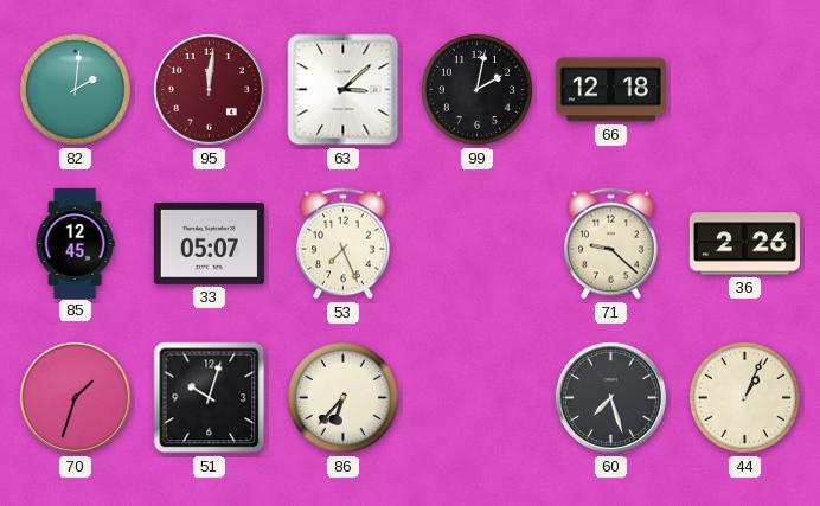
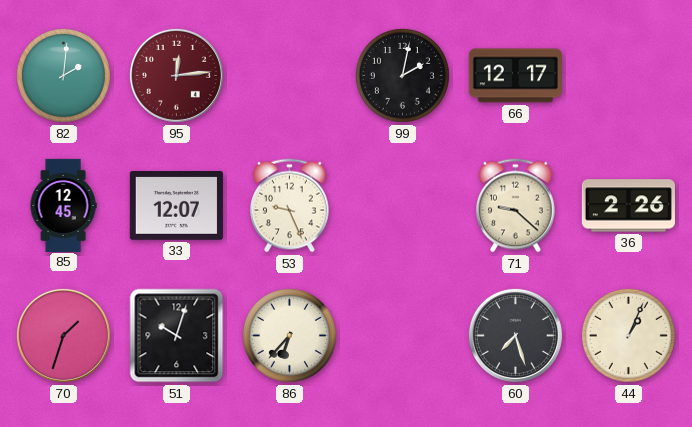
95: 12:01 -> 12:14
63: 3:08 -> none
66: 12:18 -> 12:17
33: 05:07 -> 12:07
53: 7:26 -> 9:26
